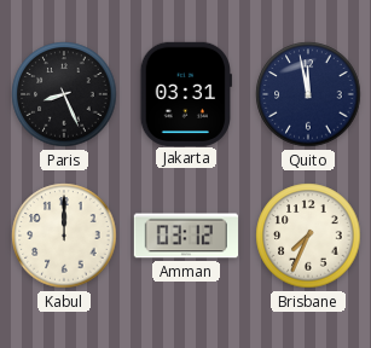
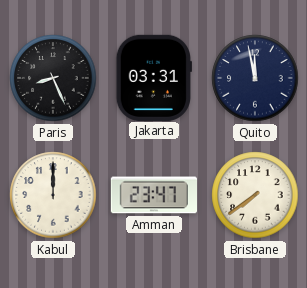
Amman: 03:12 -> 23:47
Brisbane: 7:34 -> 7:39
